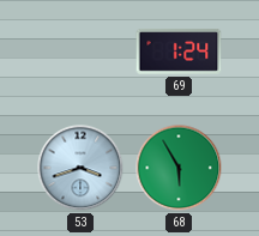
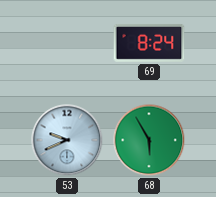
69: 1:24 -> 8:24
53: 3:42 -> 9:41
